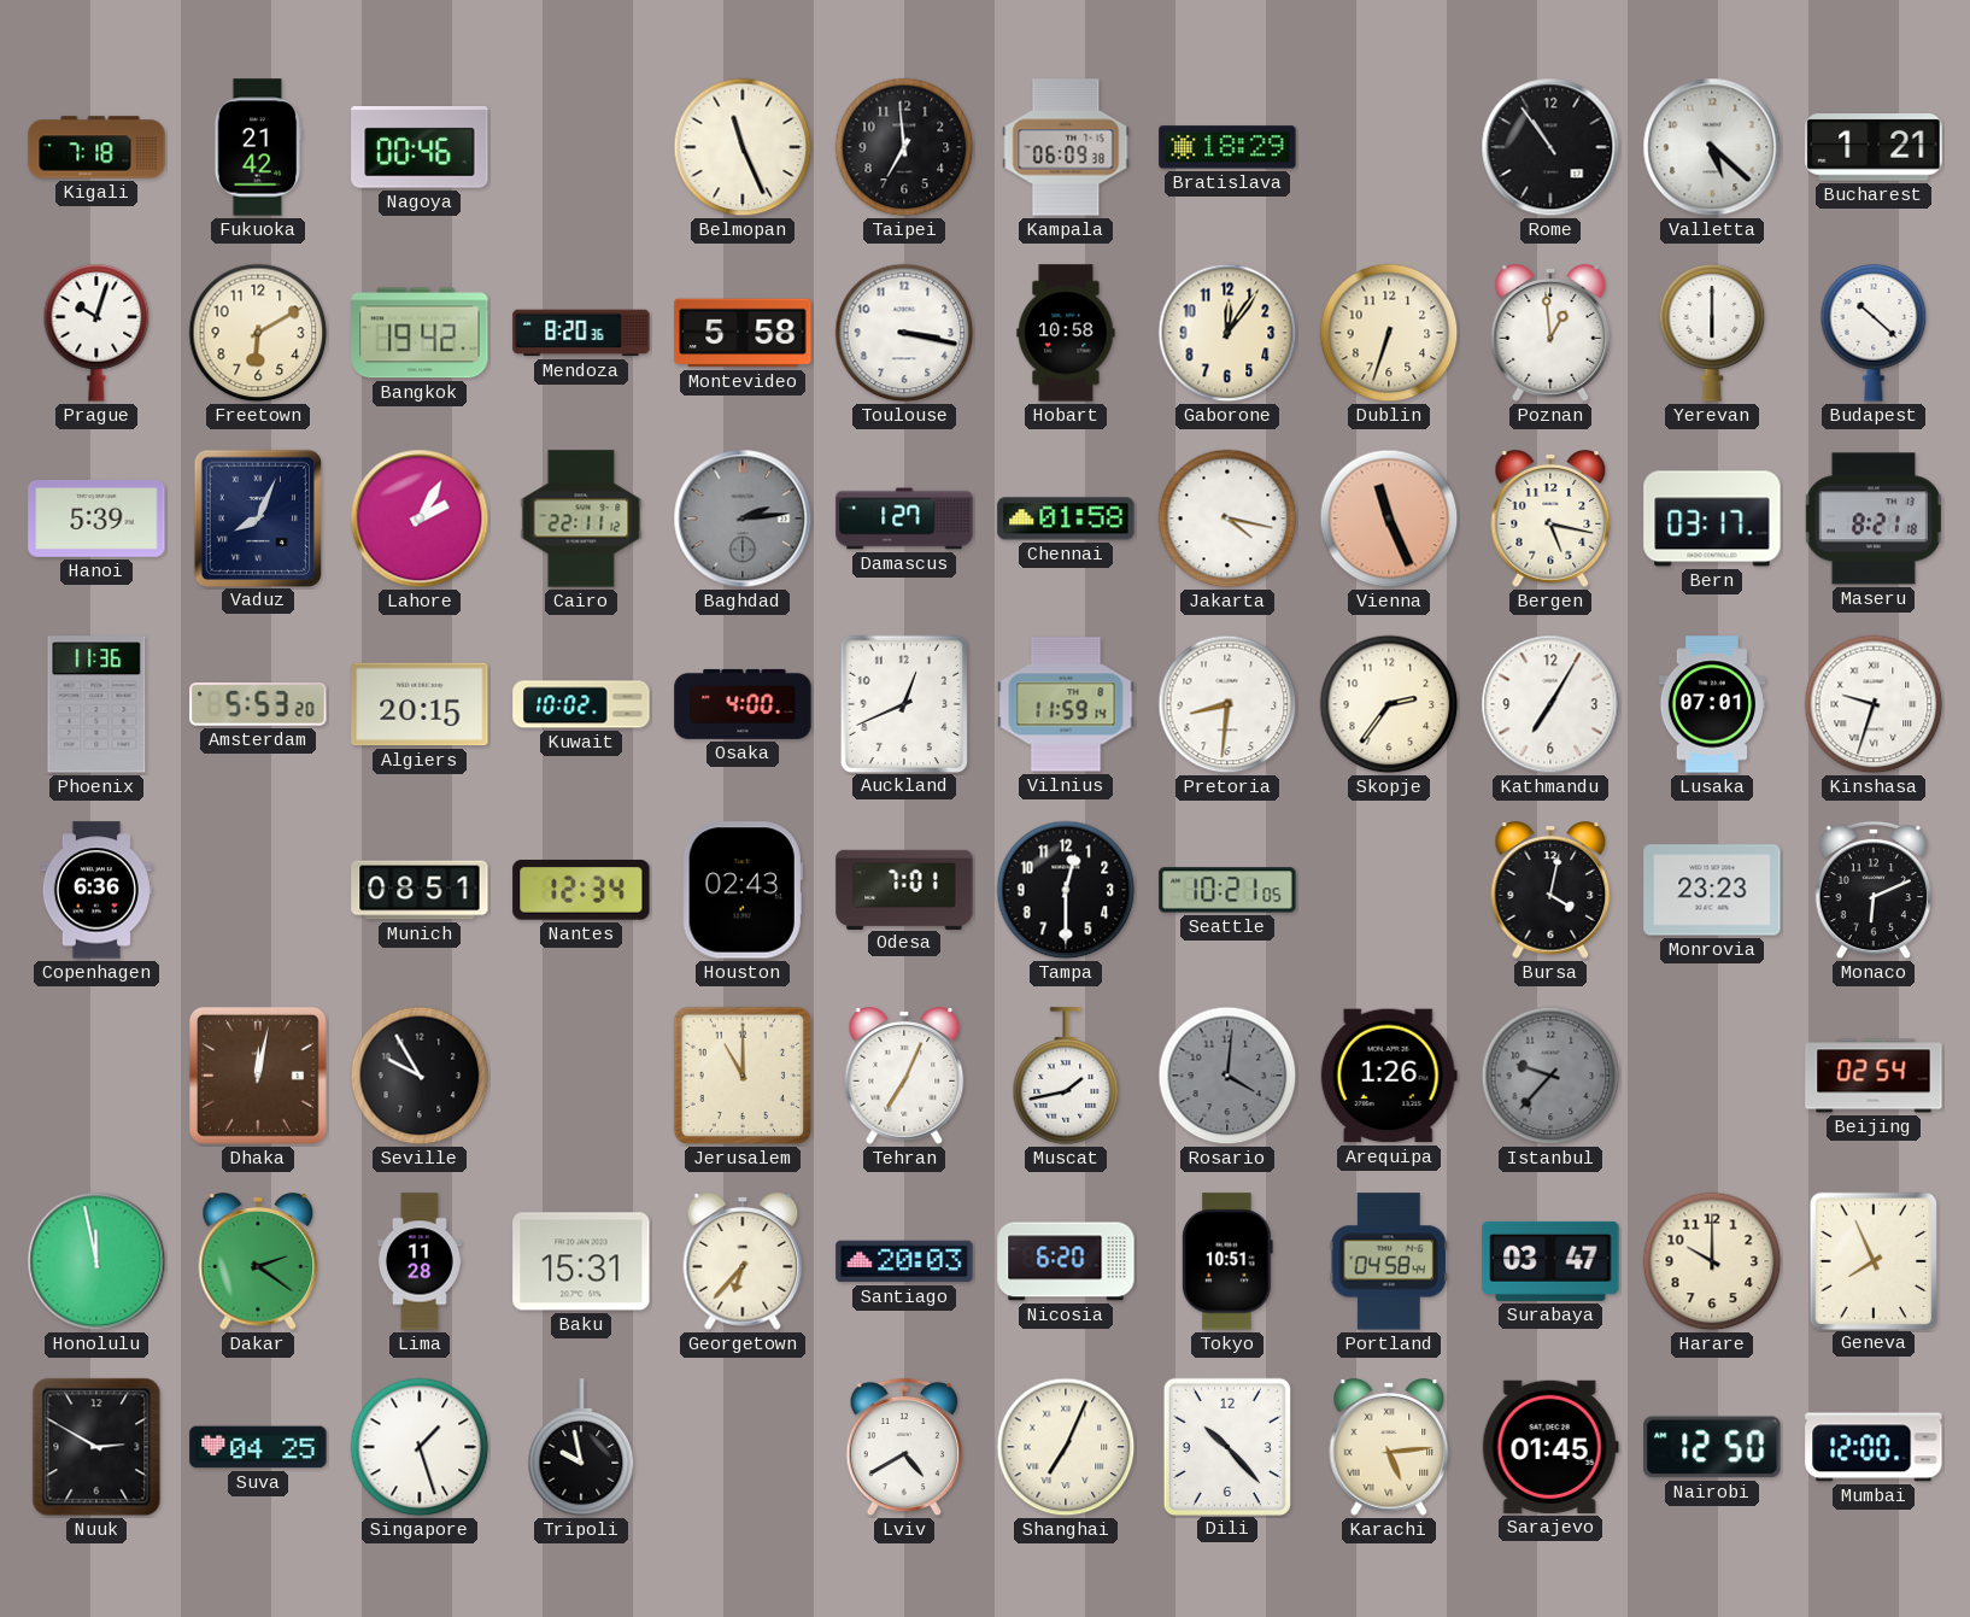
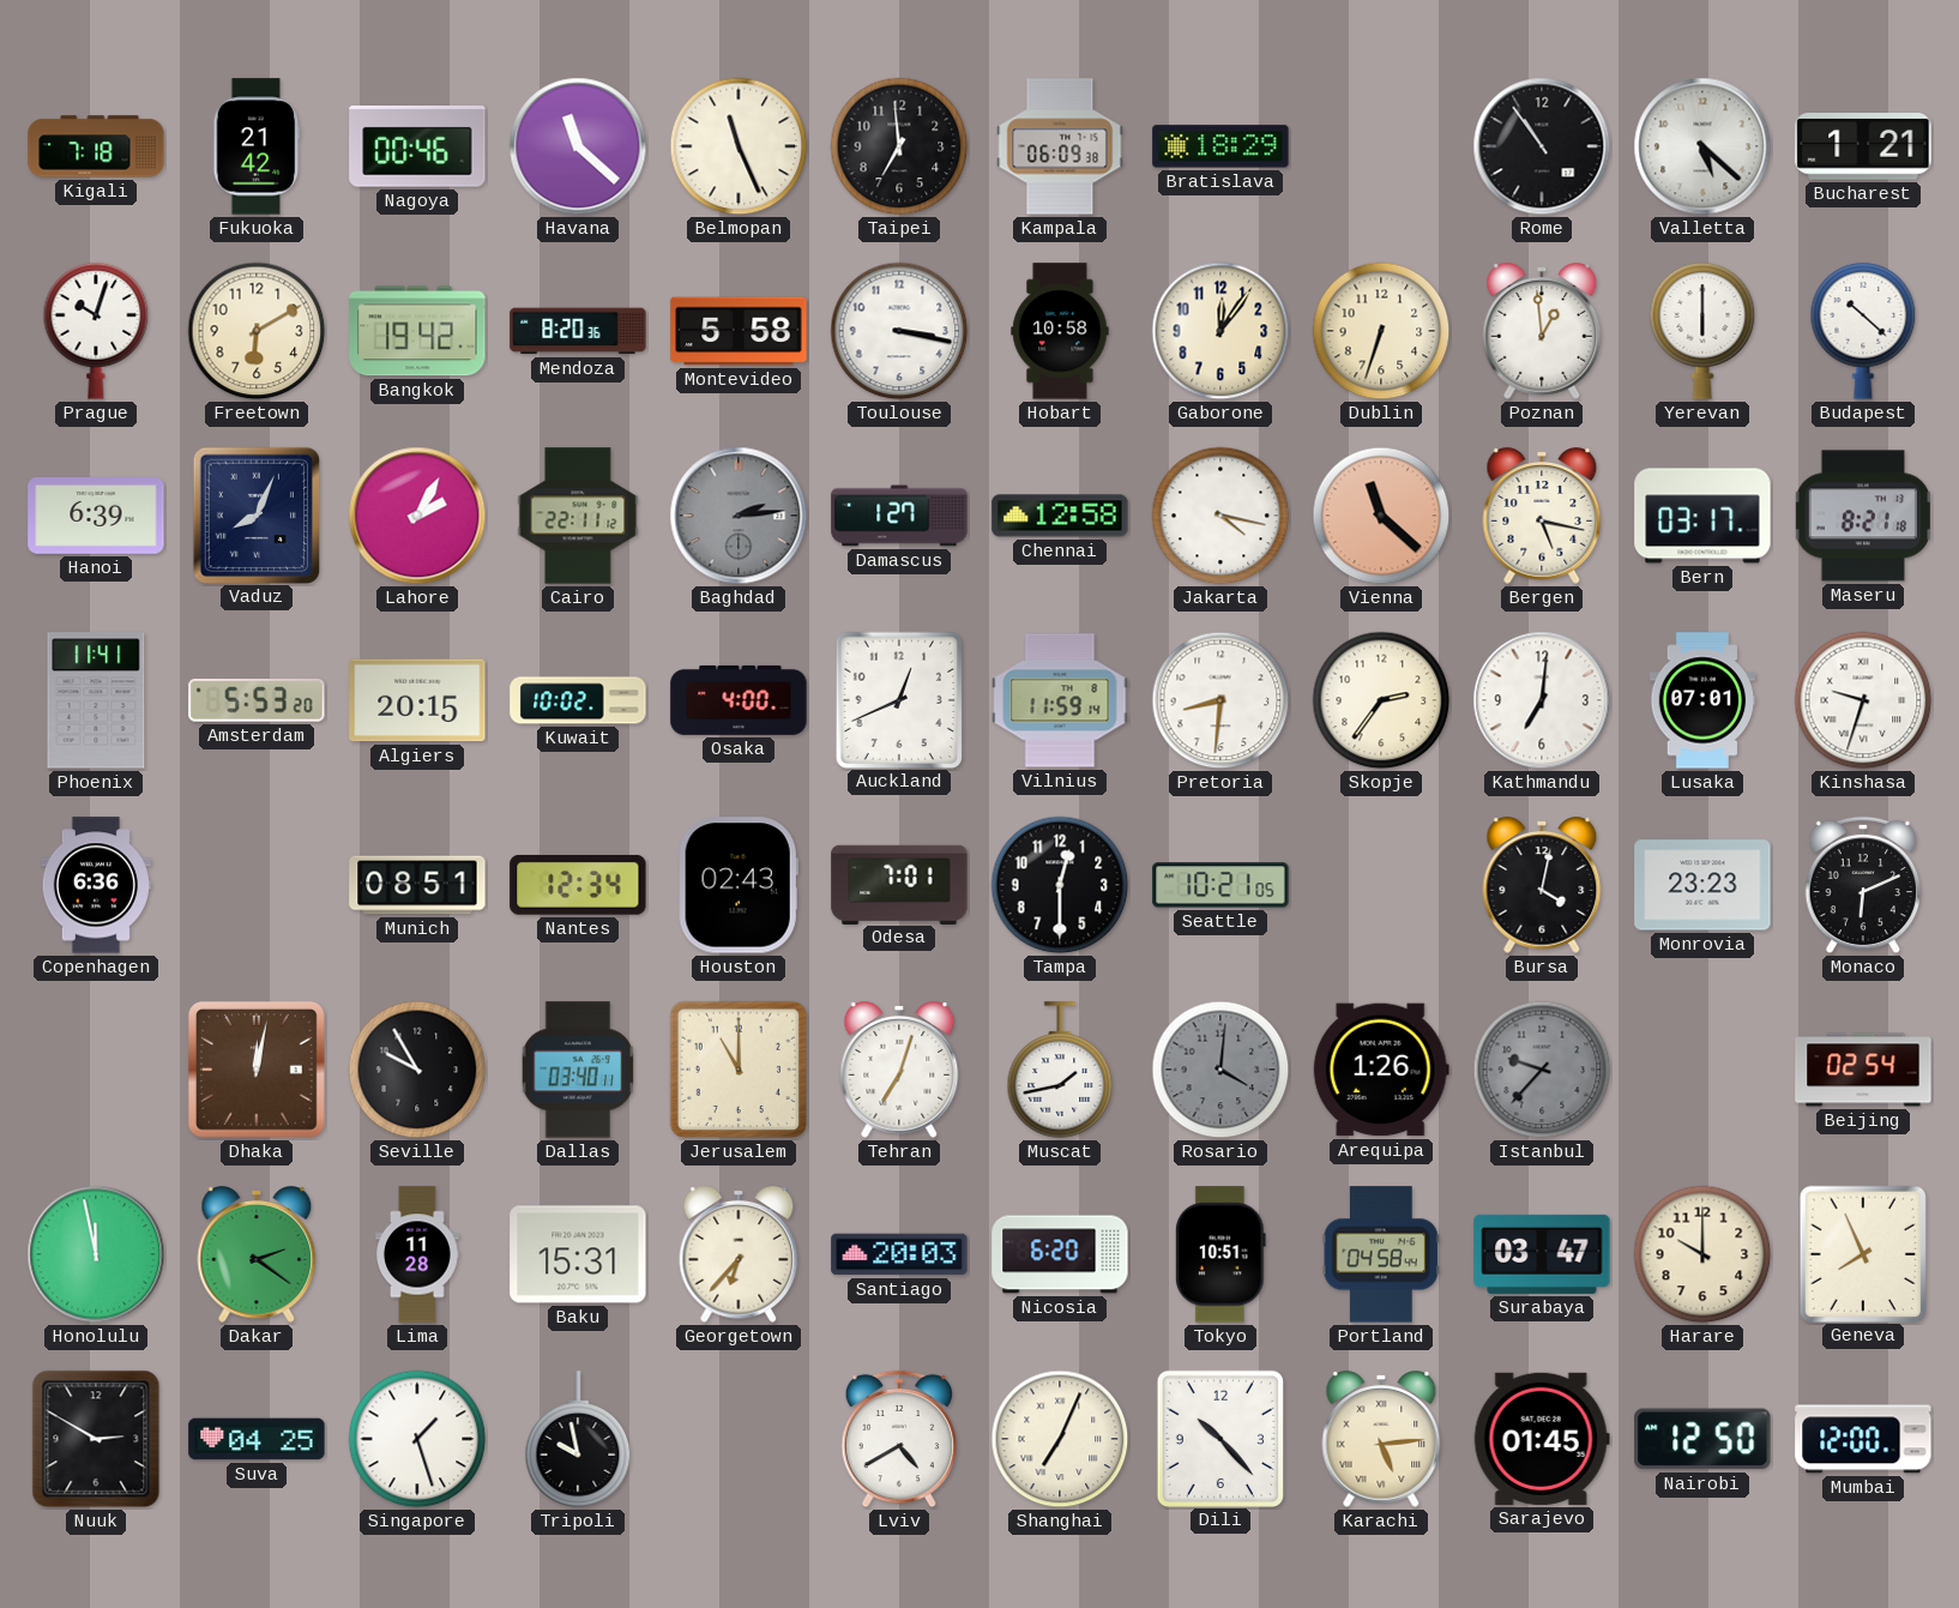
Havana: none -> 11:22
Hanoi: 5:39 -> 6:39
Chennai: 01:58 -> 12:58
Vienna: 11:26 -> 11:22
Phoenix: 11:36 -> 11:41
Kathmandu: 7:05 -> 7:01
Dallas: none -> 03:40
Tehran: 7:04 -> 7:03
